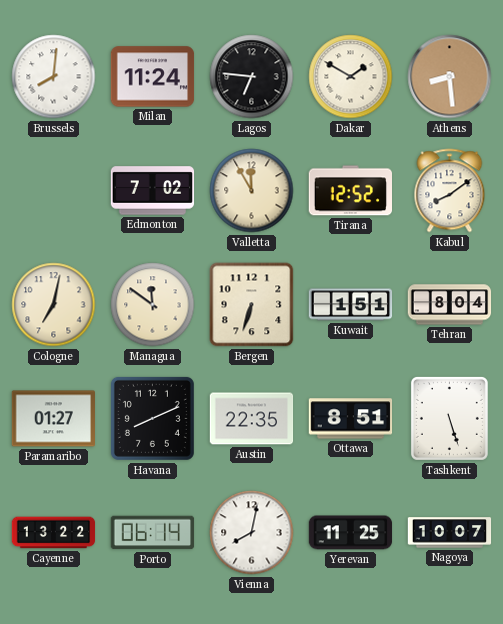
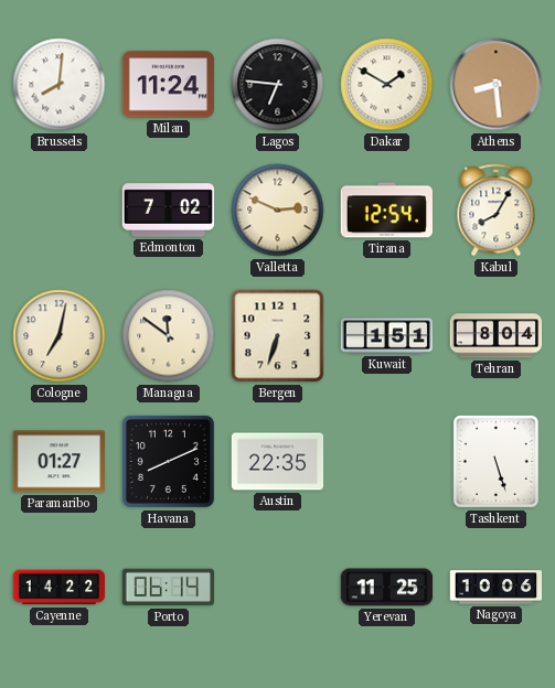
Valletta: 11:55 -> 2:49
Tirana: 12:52 -> 12:54
Kabul: 8:09 -> 8:05
Ottawa: 8:51 -> none
Cayenne: 13:22 -> 14:22
Vienna: 8:02 -> none
Nagoya: 10:07 -> 10:06
